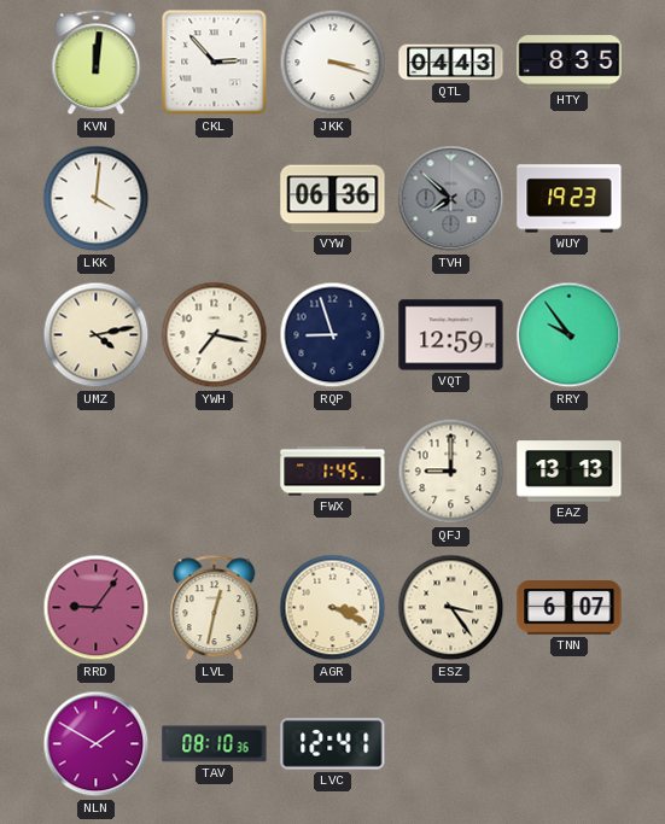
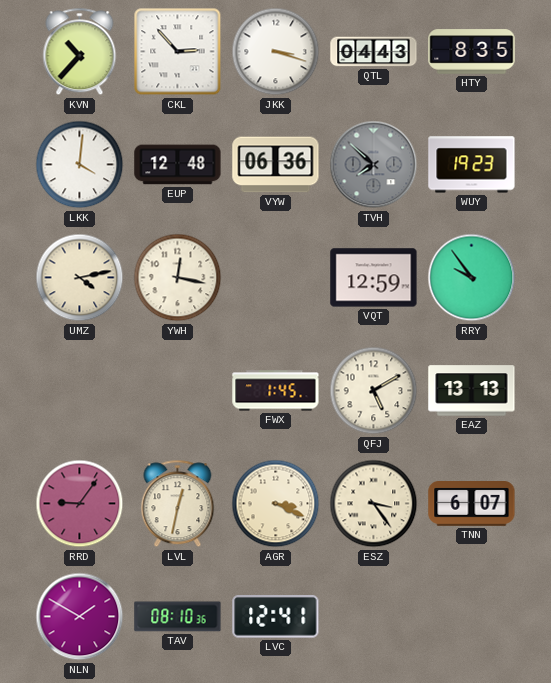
KVN: 12:01 -> 10:37
EUP: none -> 12:48
YWH: 7:17 -> 12:17
RQP: 8:57 -> none
QFJ: 9:00 -> 5:10
